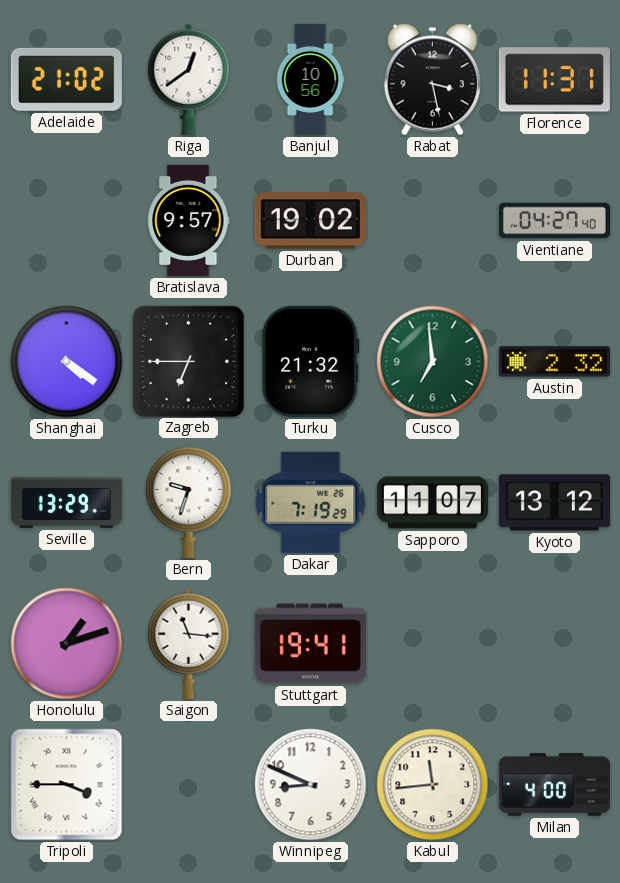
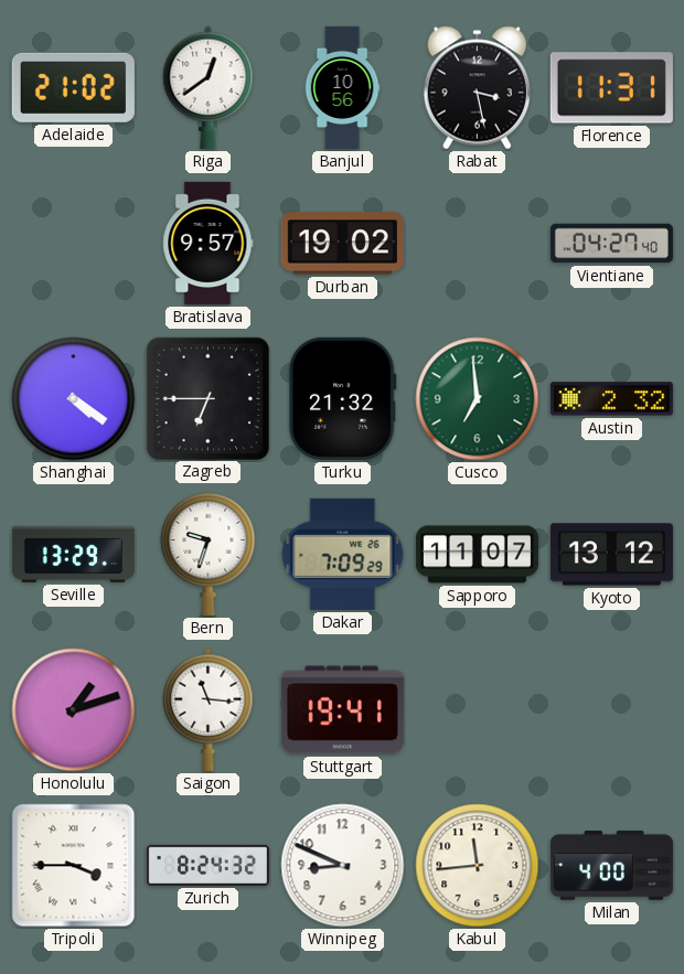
Dakar: 7:19 -> 7:09
Zurich: none -> 8:24
